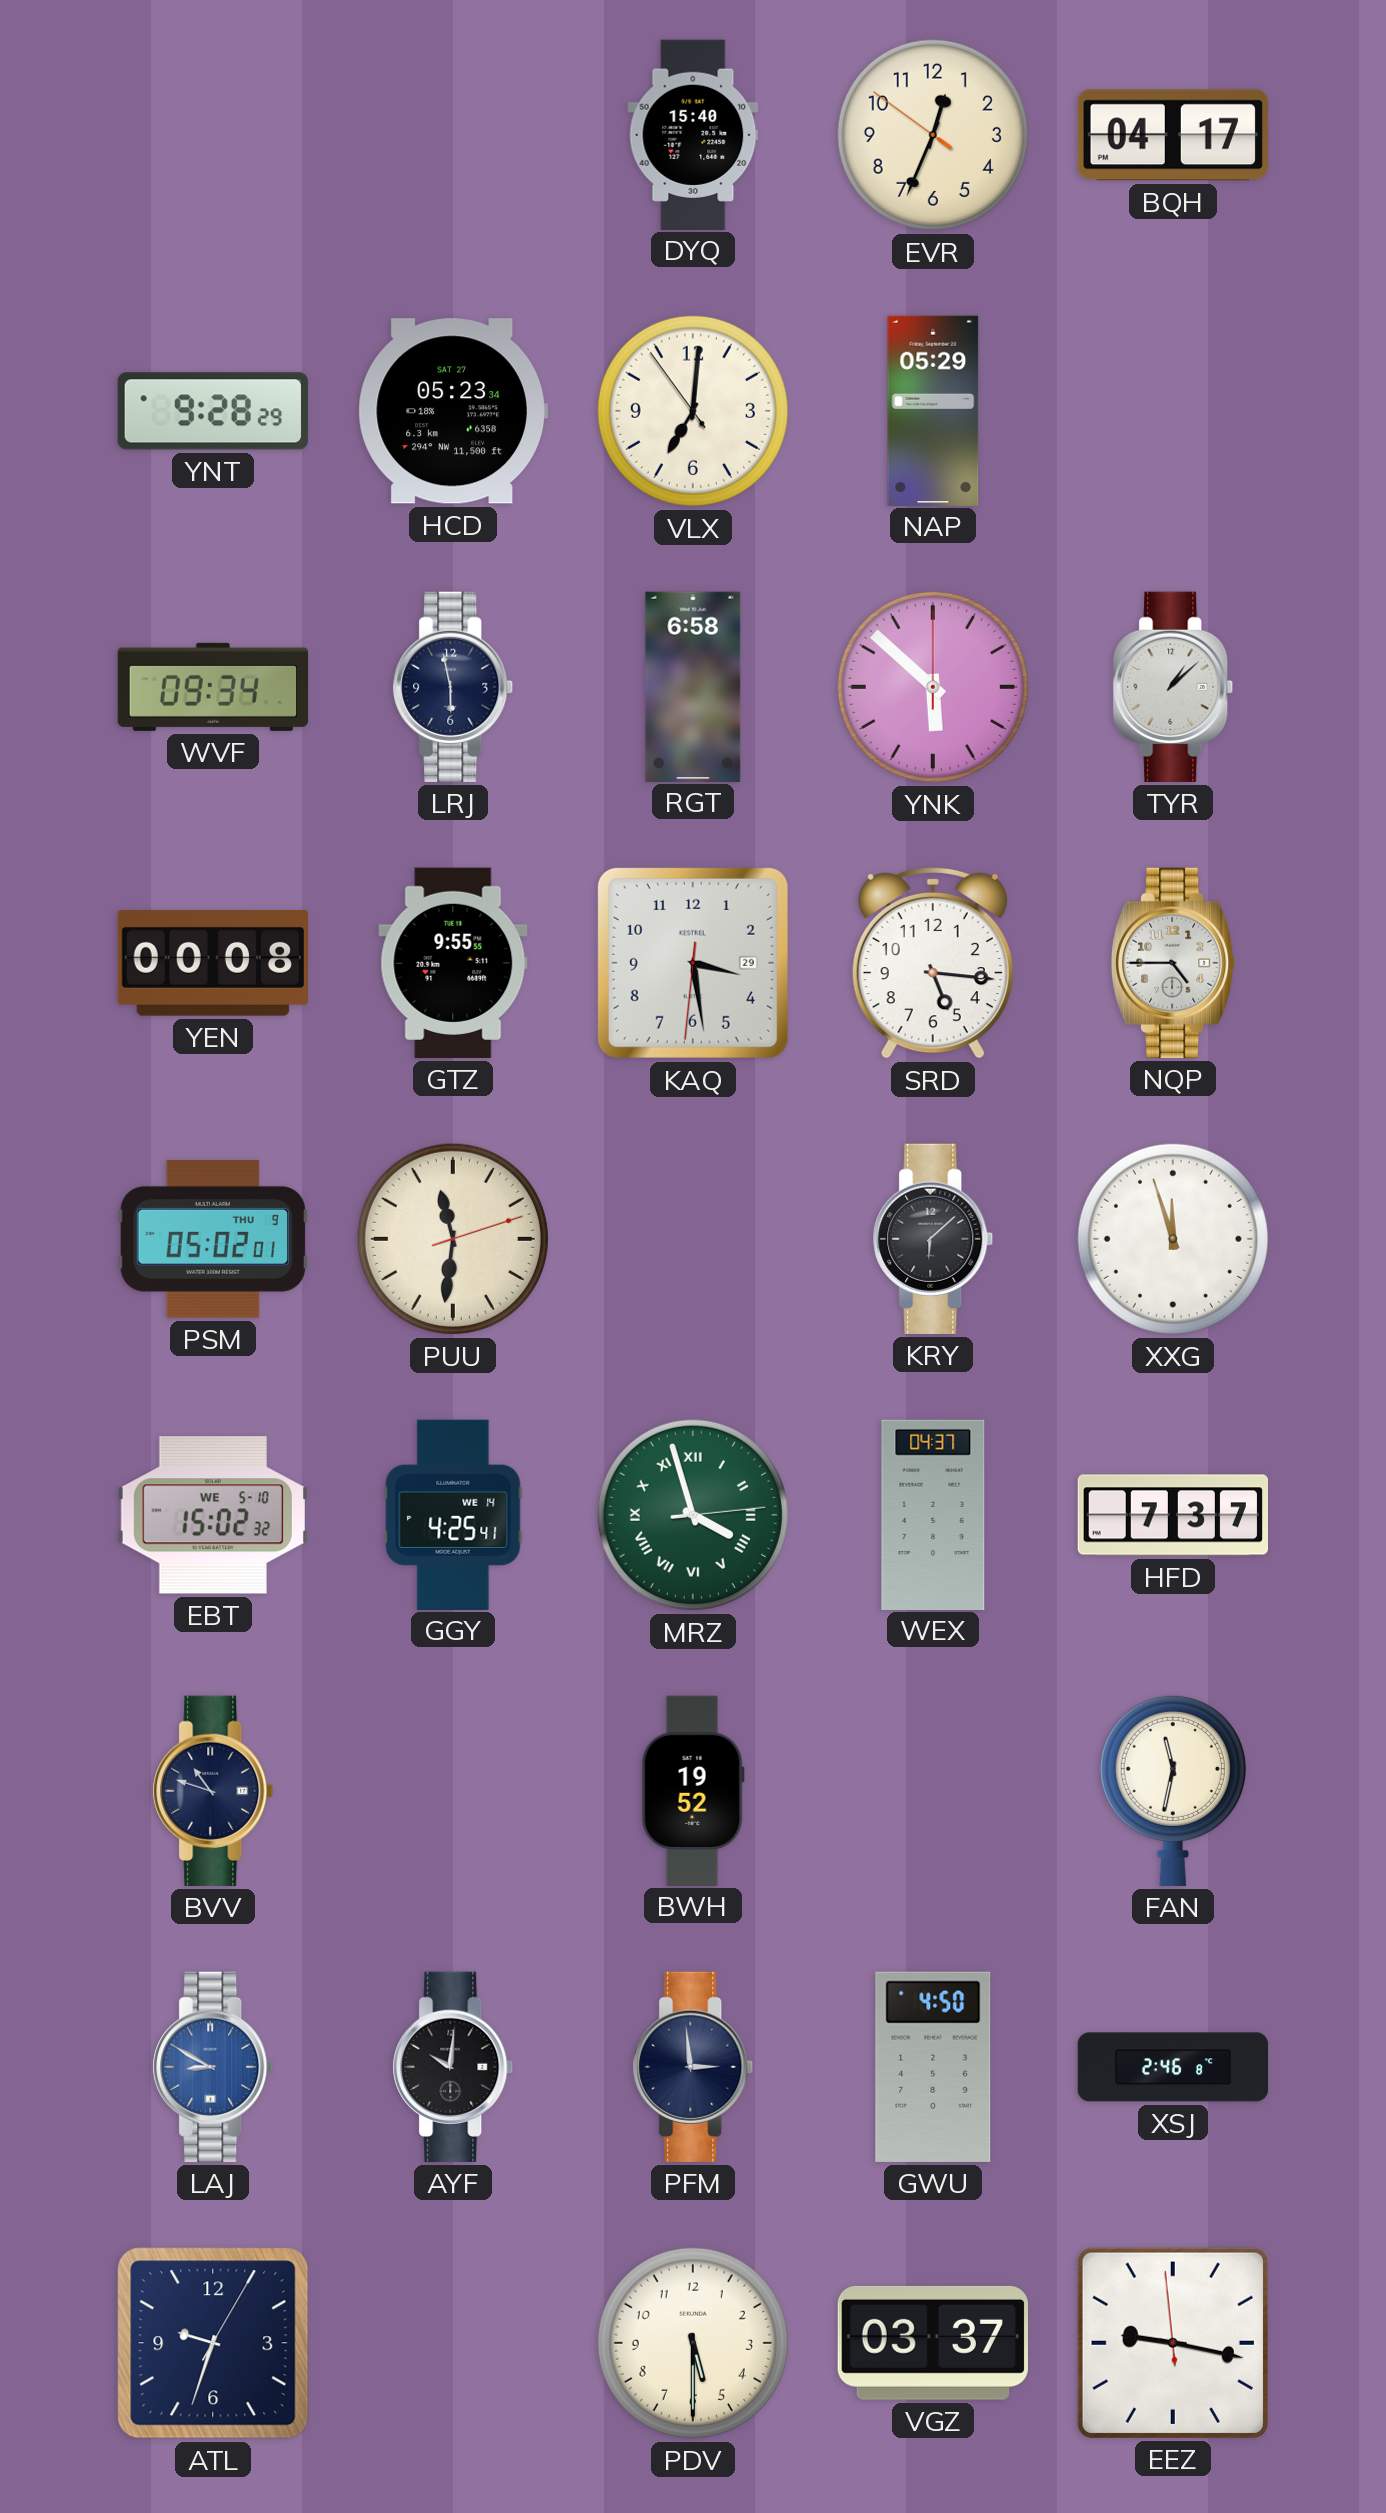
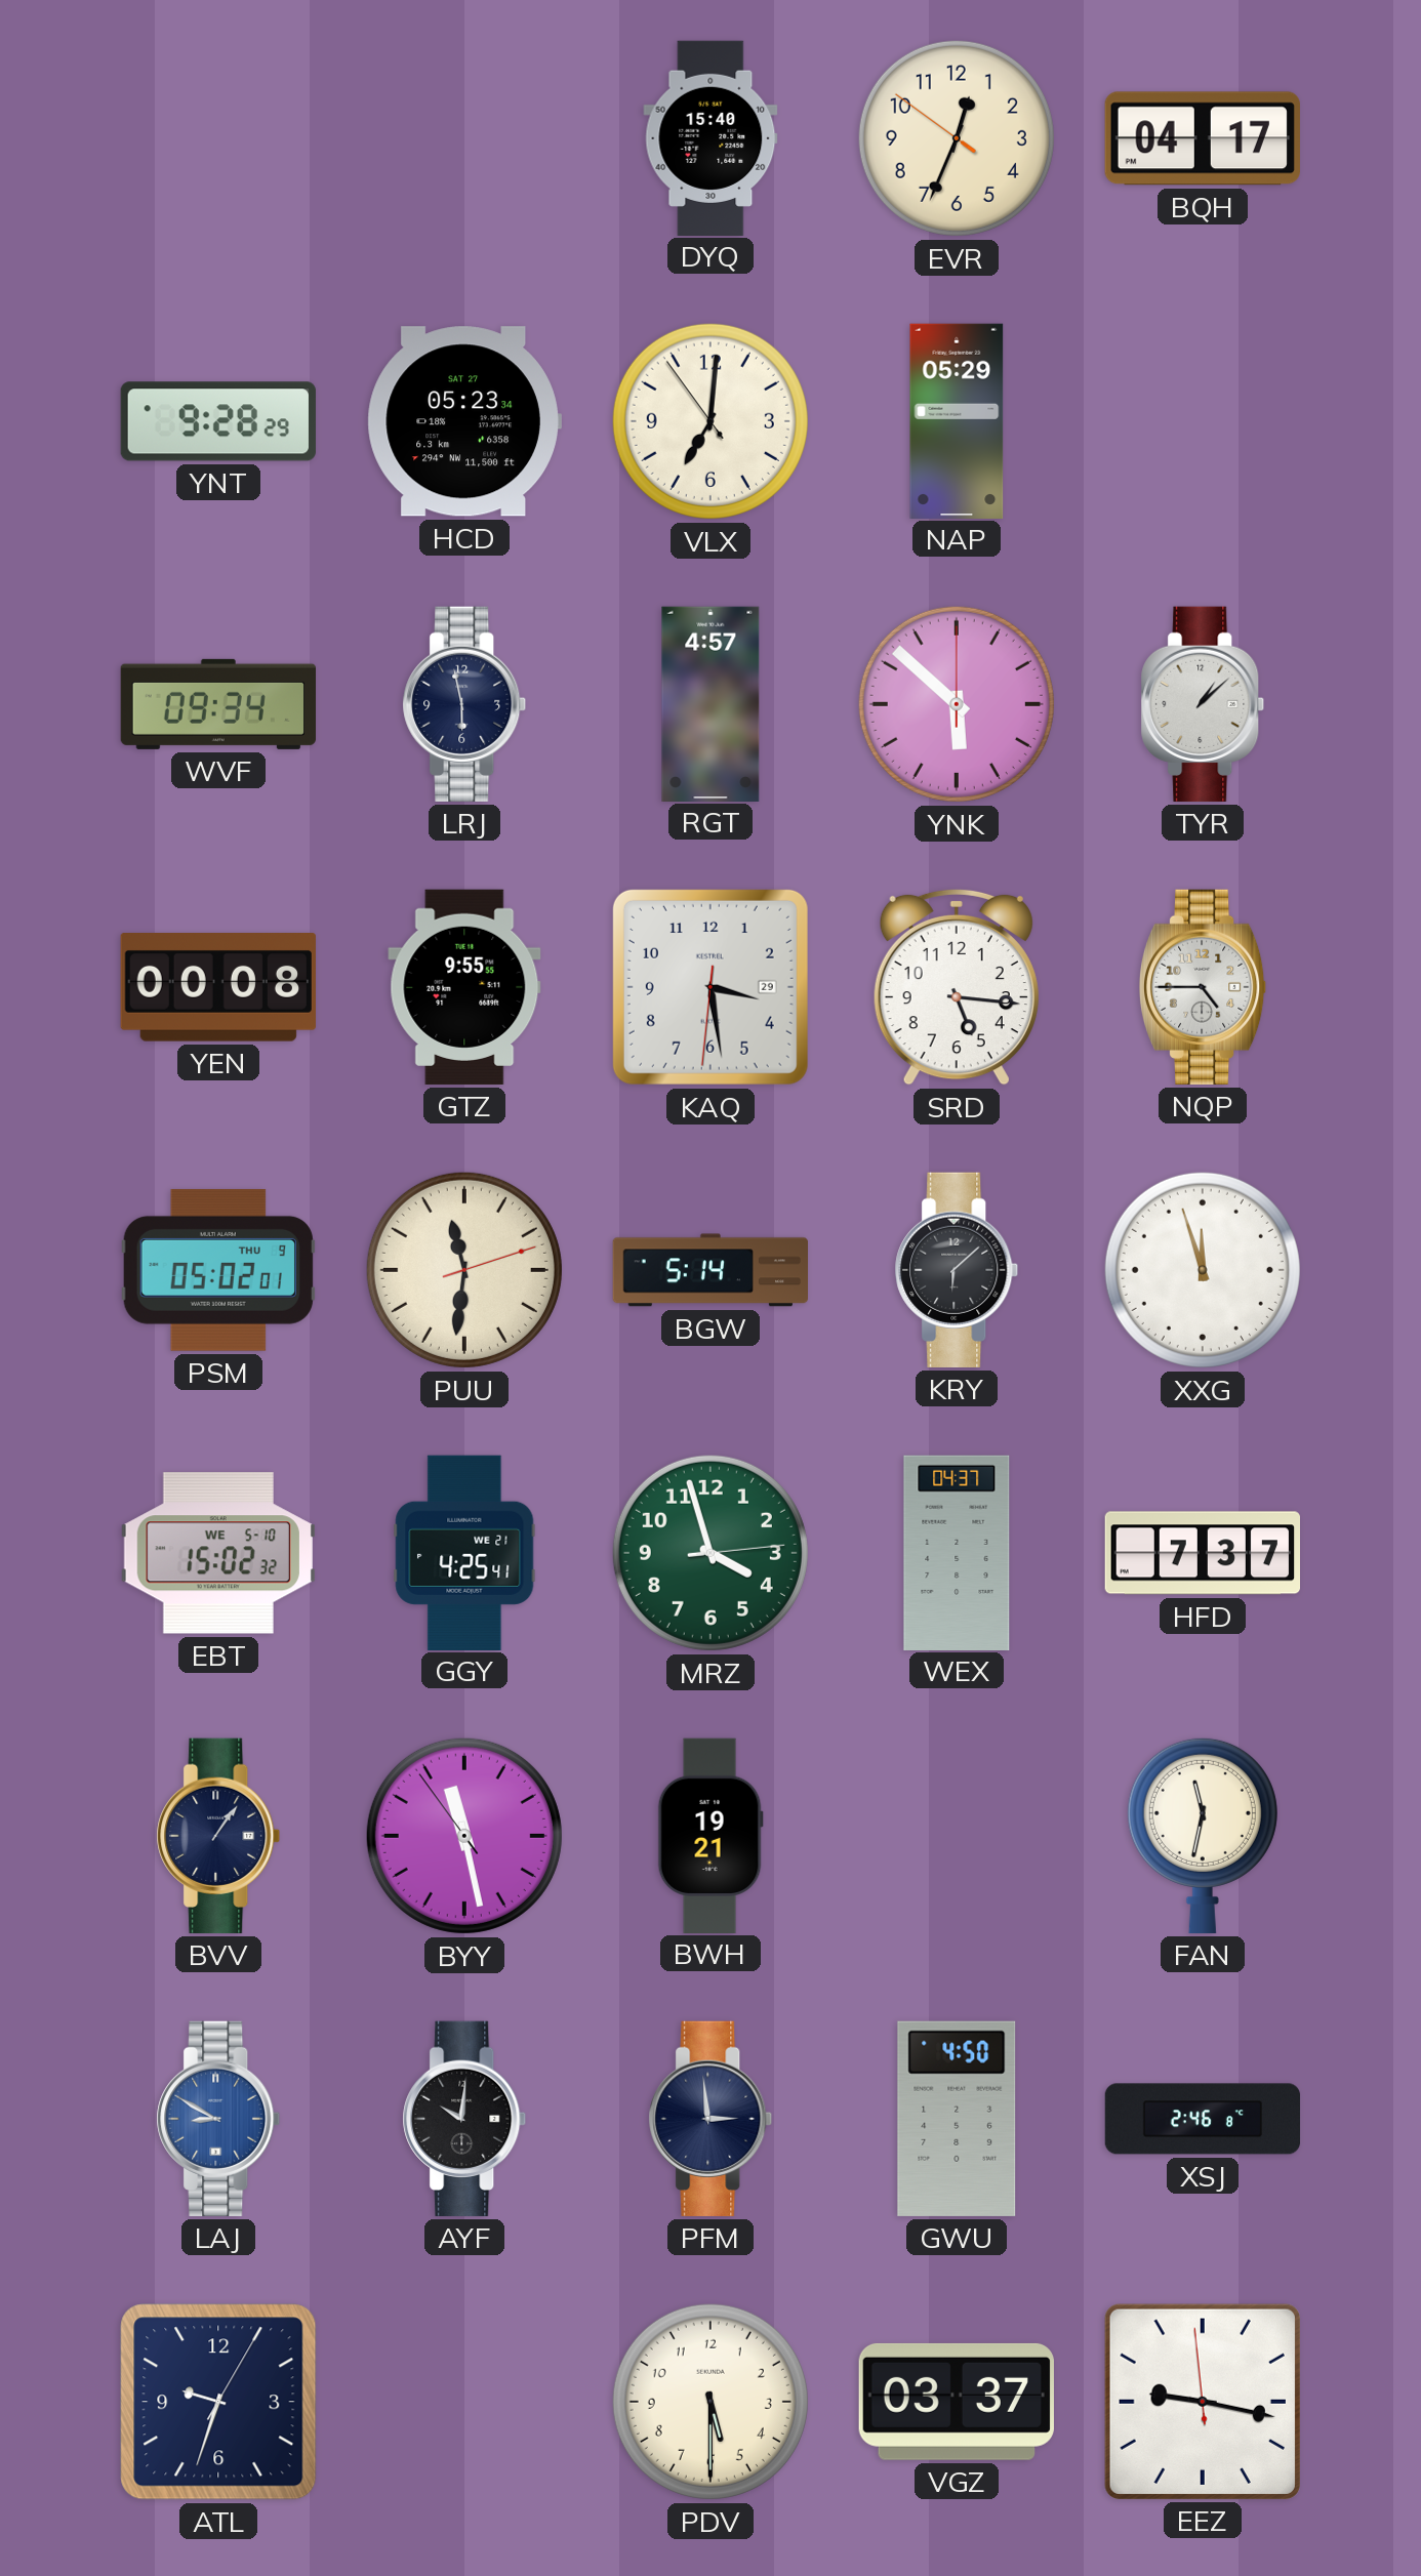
RGT: 6:58 -> 4:57
BGW: none -> 5:14
GGY date: WE 14 -> WE 21
MRZ numerals: Roman -> Arabic
BVV: 10:48 -> 1:06
BYY: none -> 11:27
BWH: 19:52 -> 19:21
